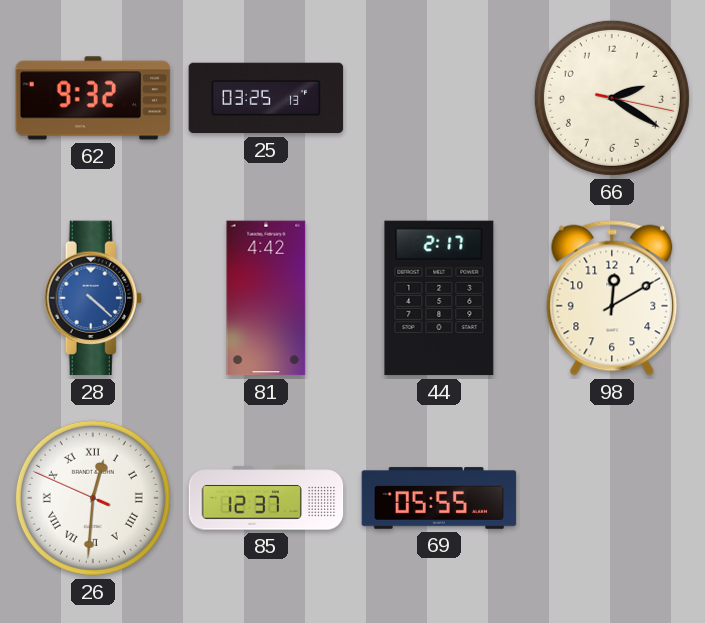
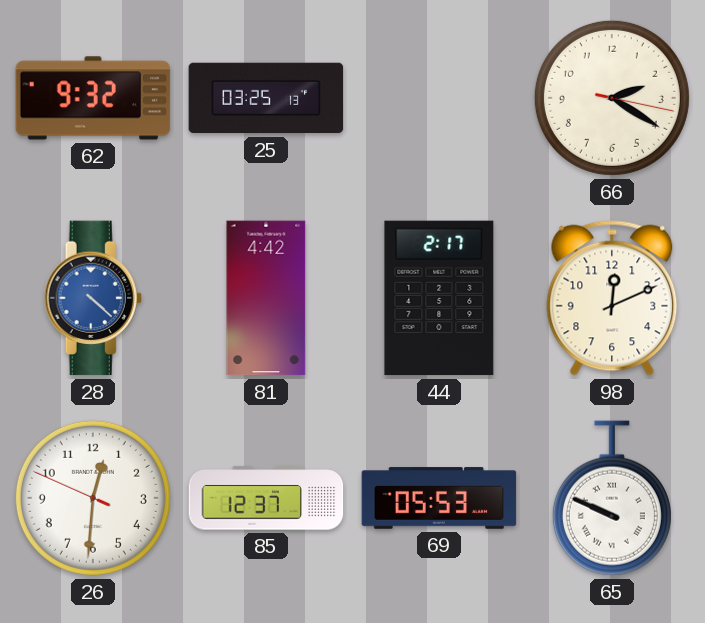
98: 12:10 -> 12:11
26 numerals: Roman -> Arabic
69: 05:55 -> 05:53
65: none -> 9:49
